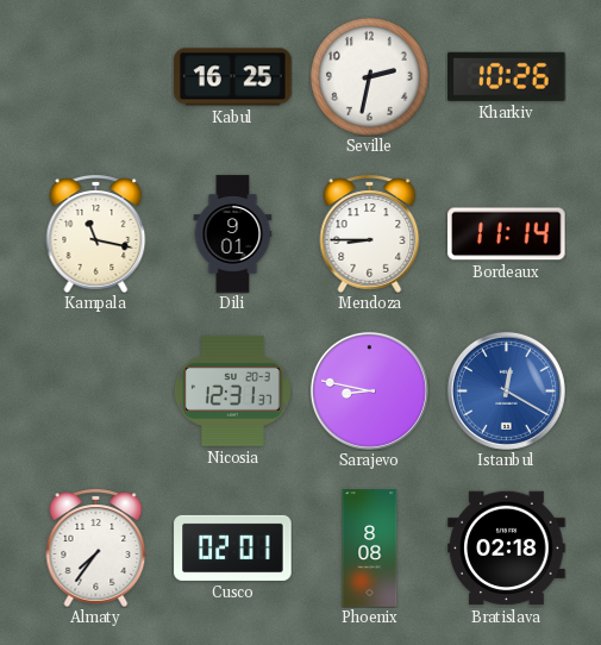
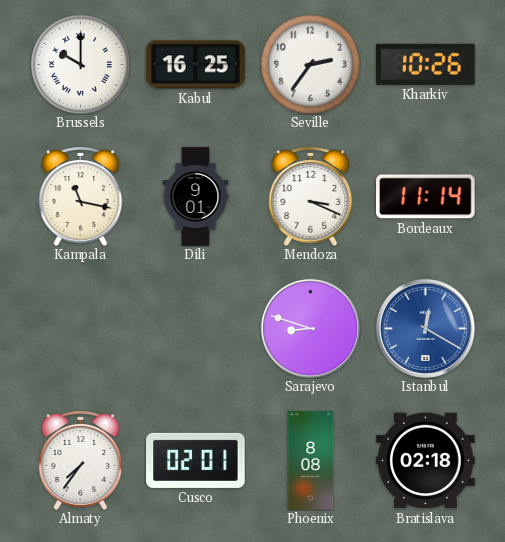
Brussels: none -> 10:00
Seville: 2:32 -> 2:36
Mendoza: 8:45 -> 3:19
Nicosia: 12:31 -> none
Sarajevo: 8:47 -> 8:48
